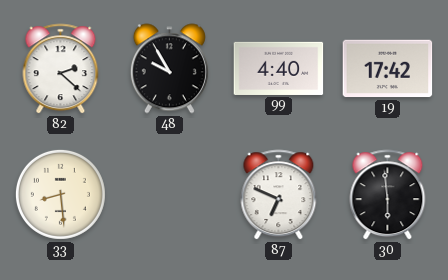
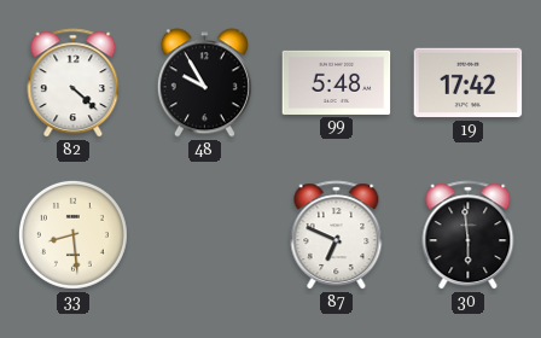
82: 2:22 -> 4:22
99: 4:40 -> 5:48
